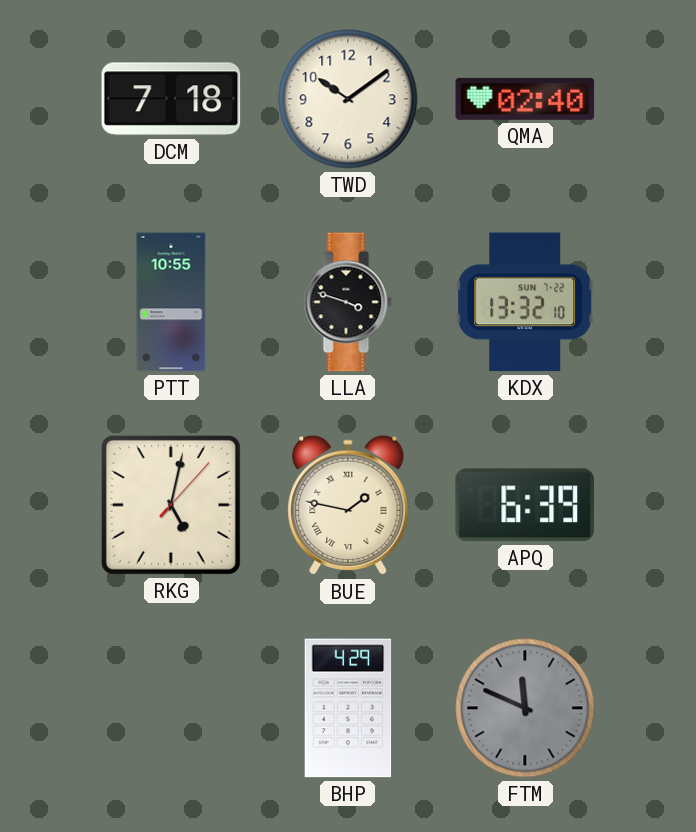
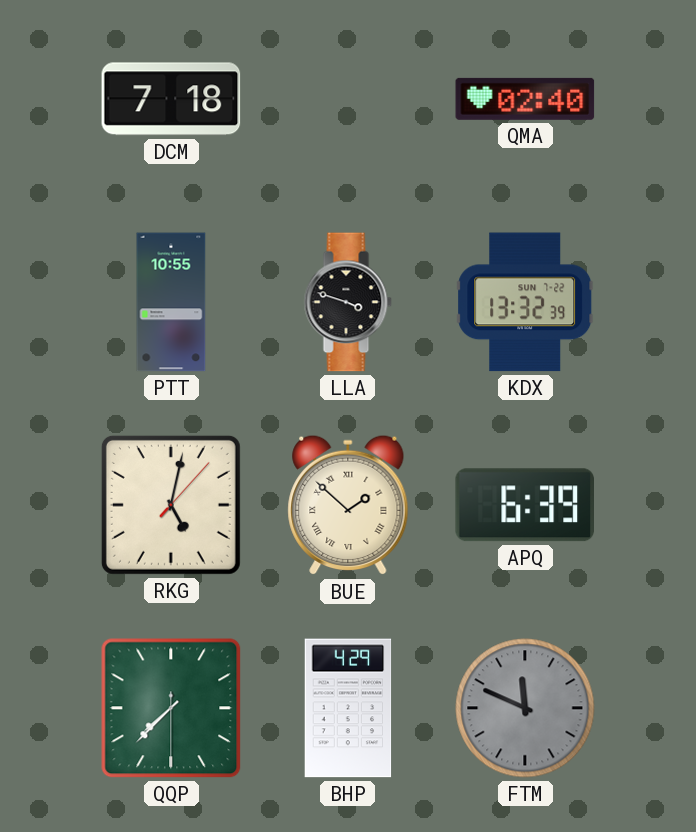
TWD: 10:09 -> none
KDX: 13:32:10 -> 13:32:39
BUE: 1:47 -> 1:52
QQP: none -> 7:37
